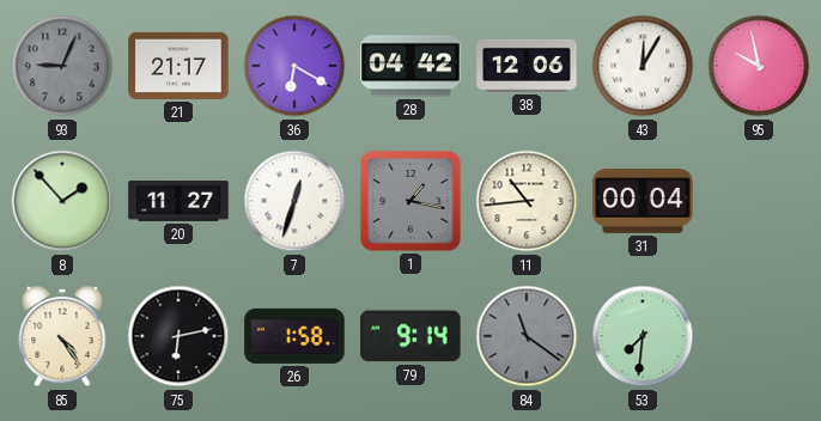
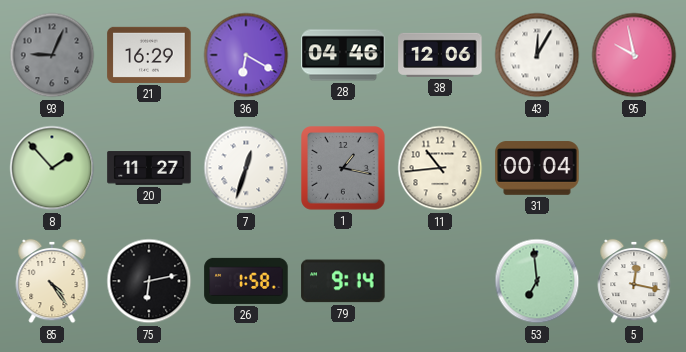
21: 21:17 -> 16:29
28: 04:42 -> 04:46
84: 11:21 -> none
53: 7:31 -> 6:59
5: none -> 12:17
